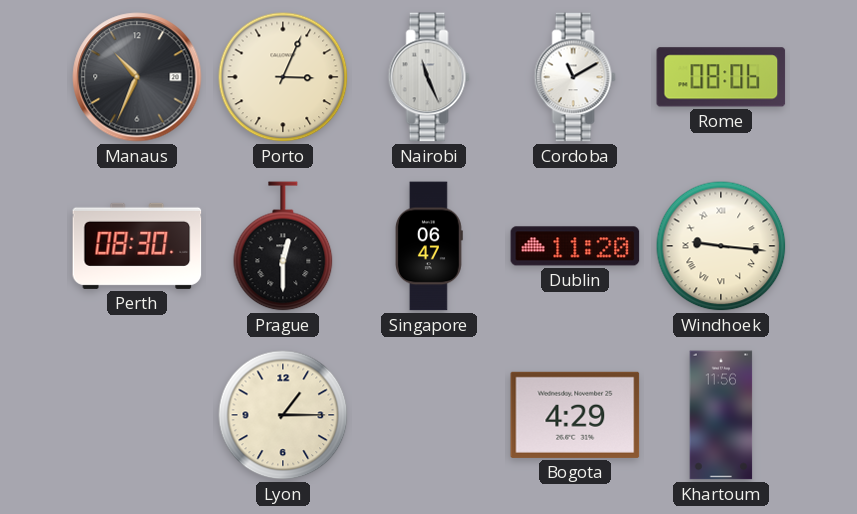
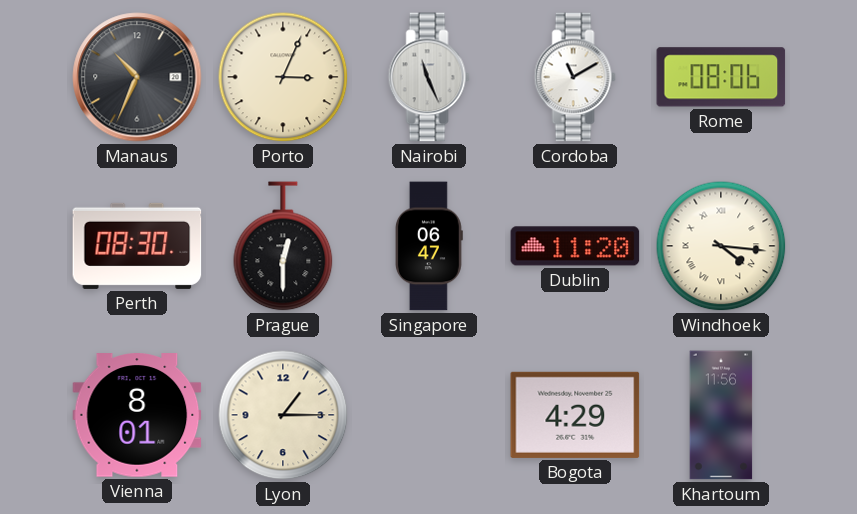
Windhoek: 9:16 -> 4:16
Vienna: none -> 8:01
